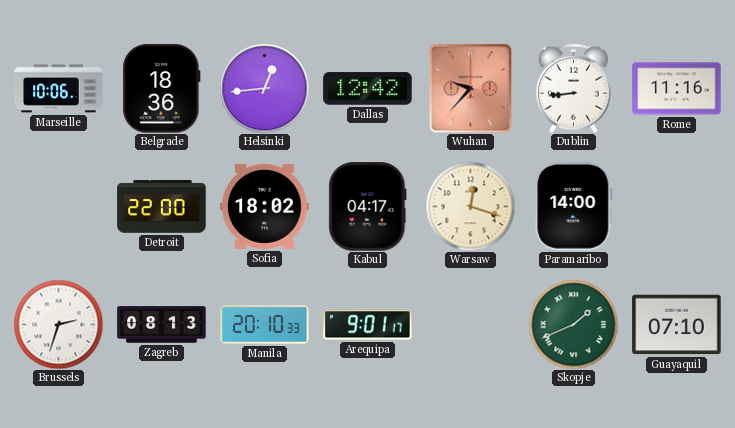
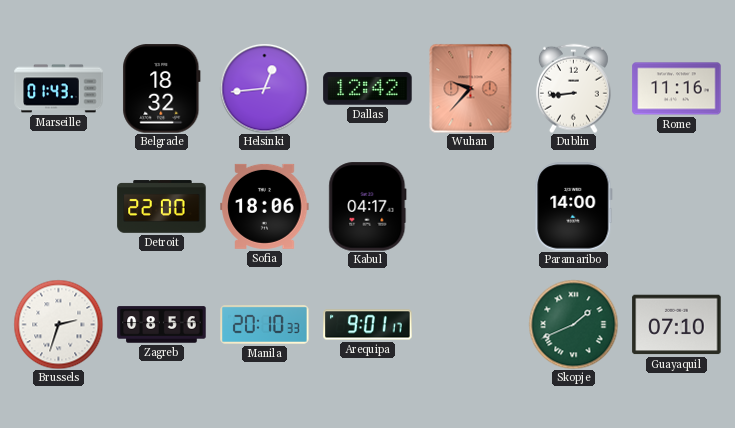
Marseille: 10:06 -> 01:43
Belgrade: 18:36 -> 18:32
Sofia: 18:02 -> 18:06
Warsaw: 12:18 -> none
Zagreb: 08:13 -> 08:56
